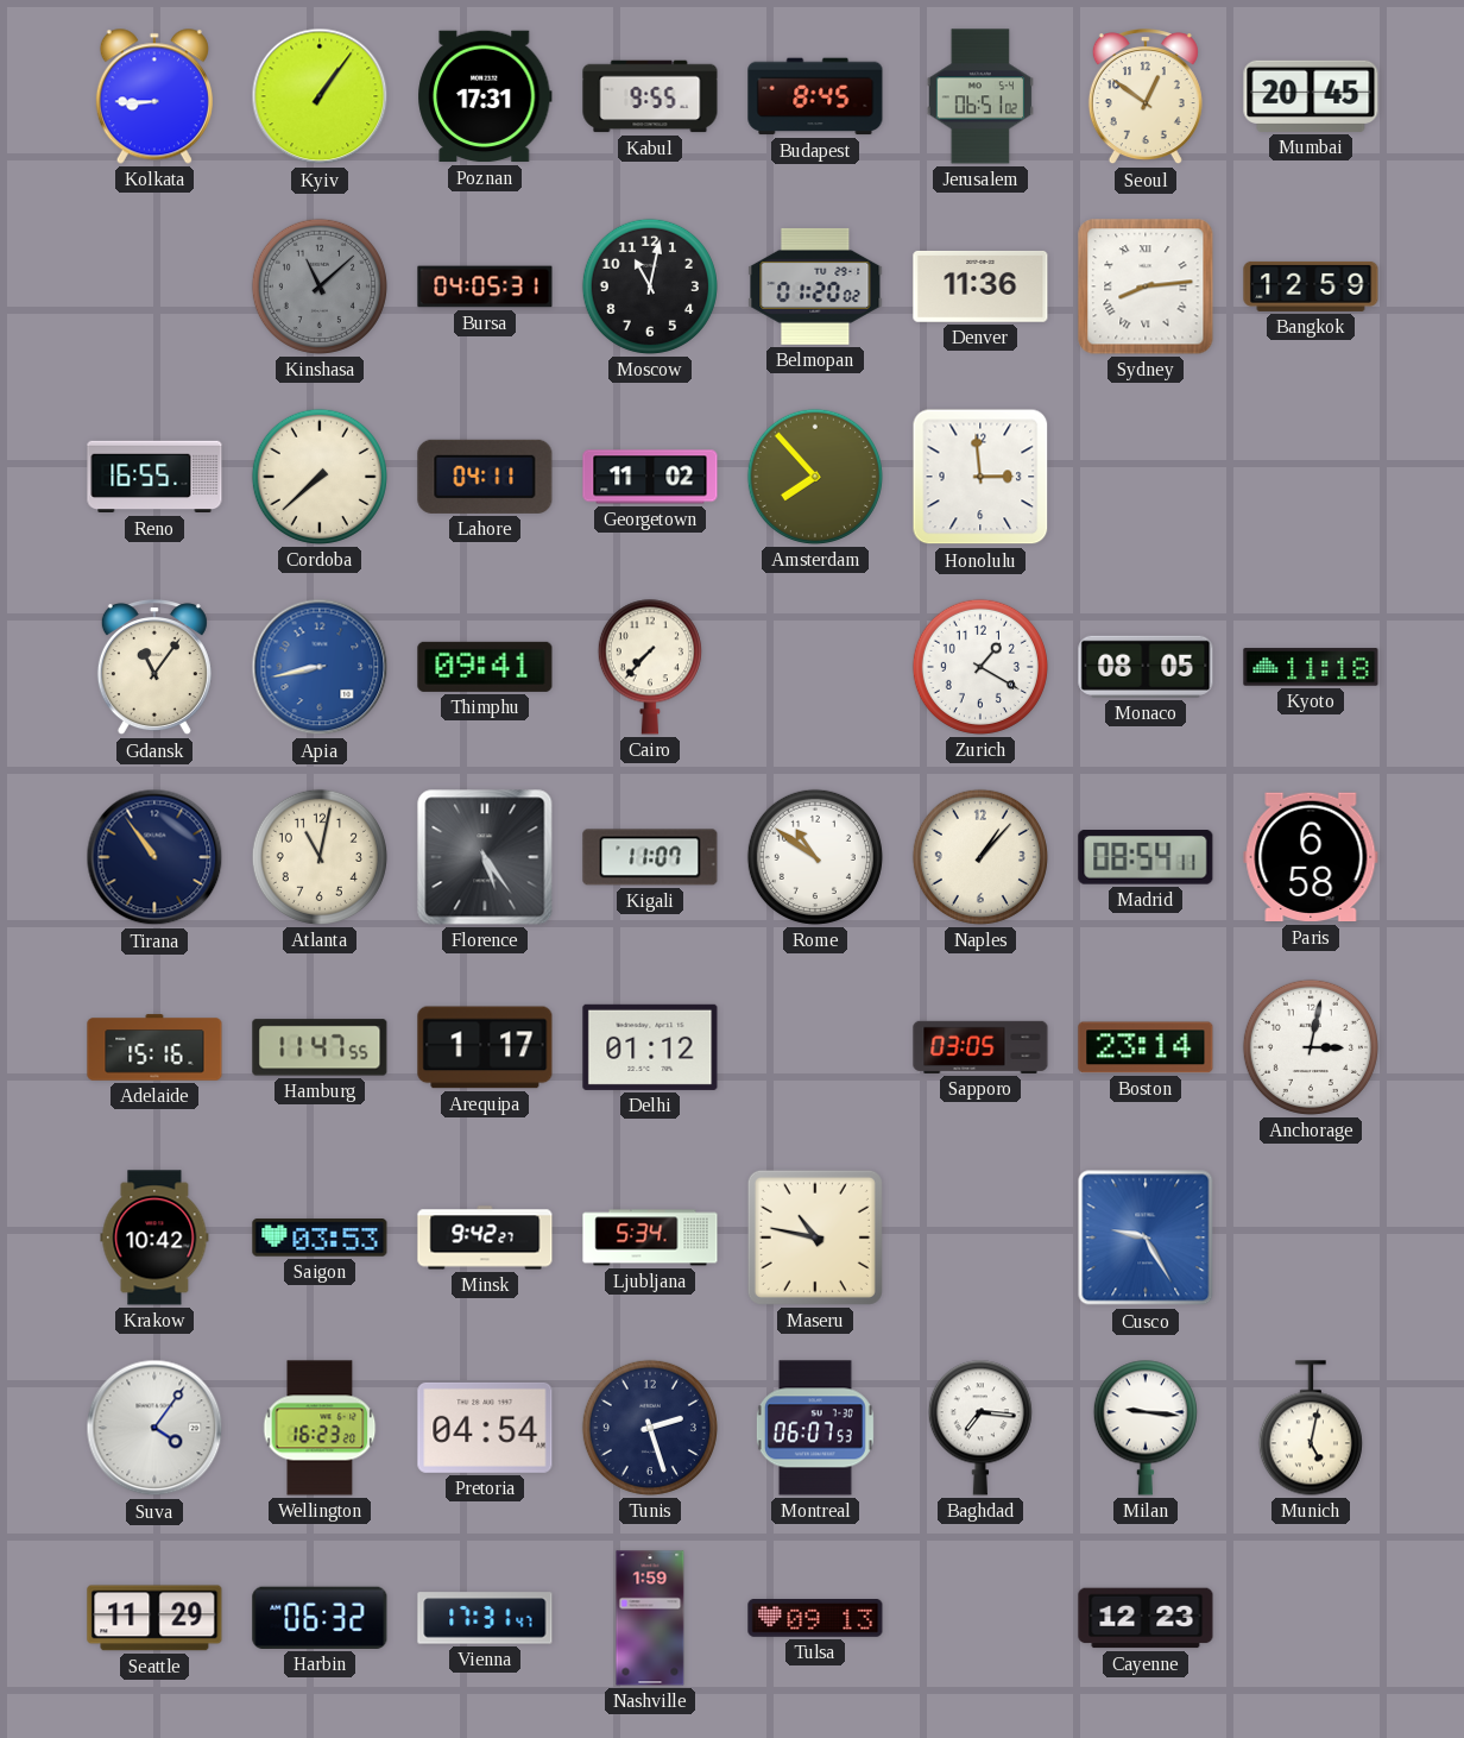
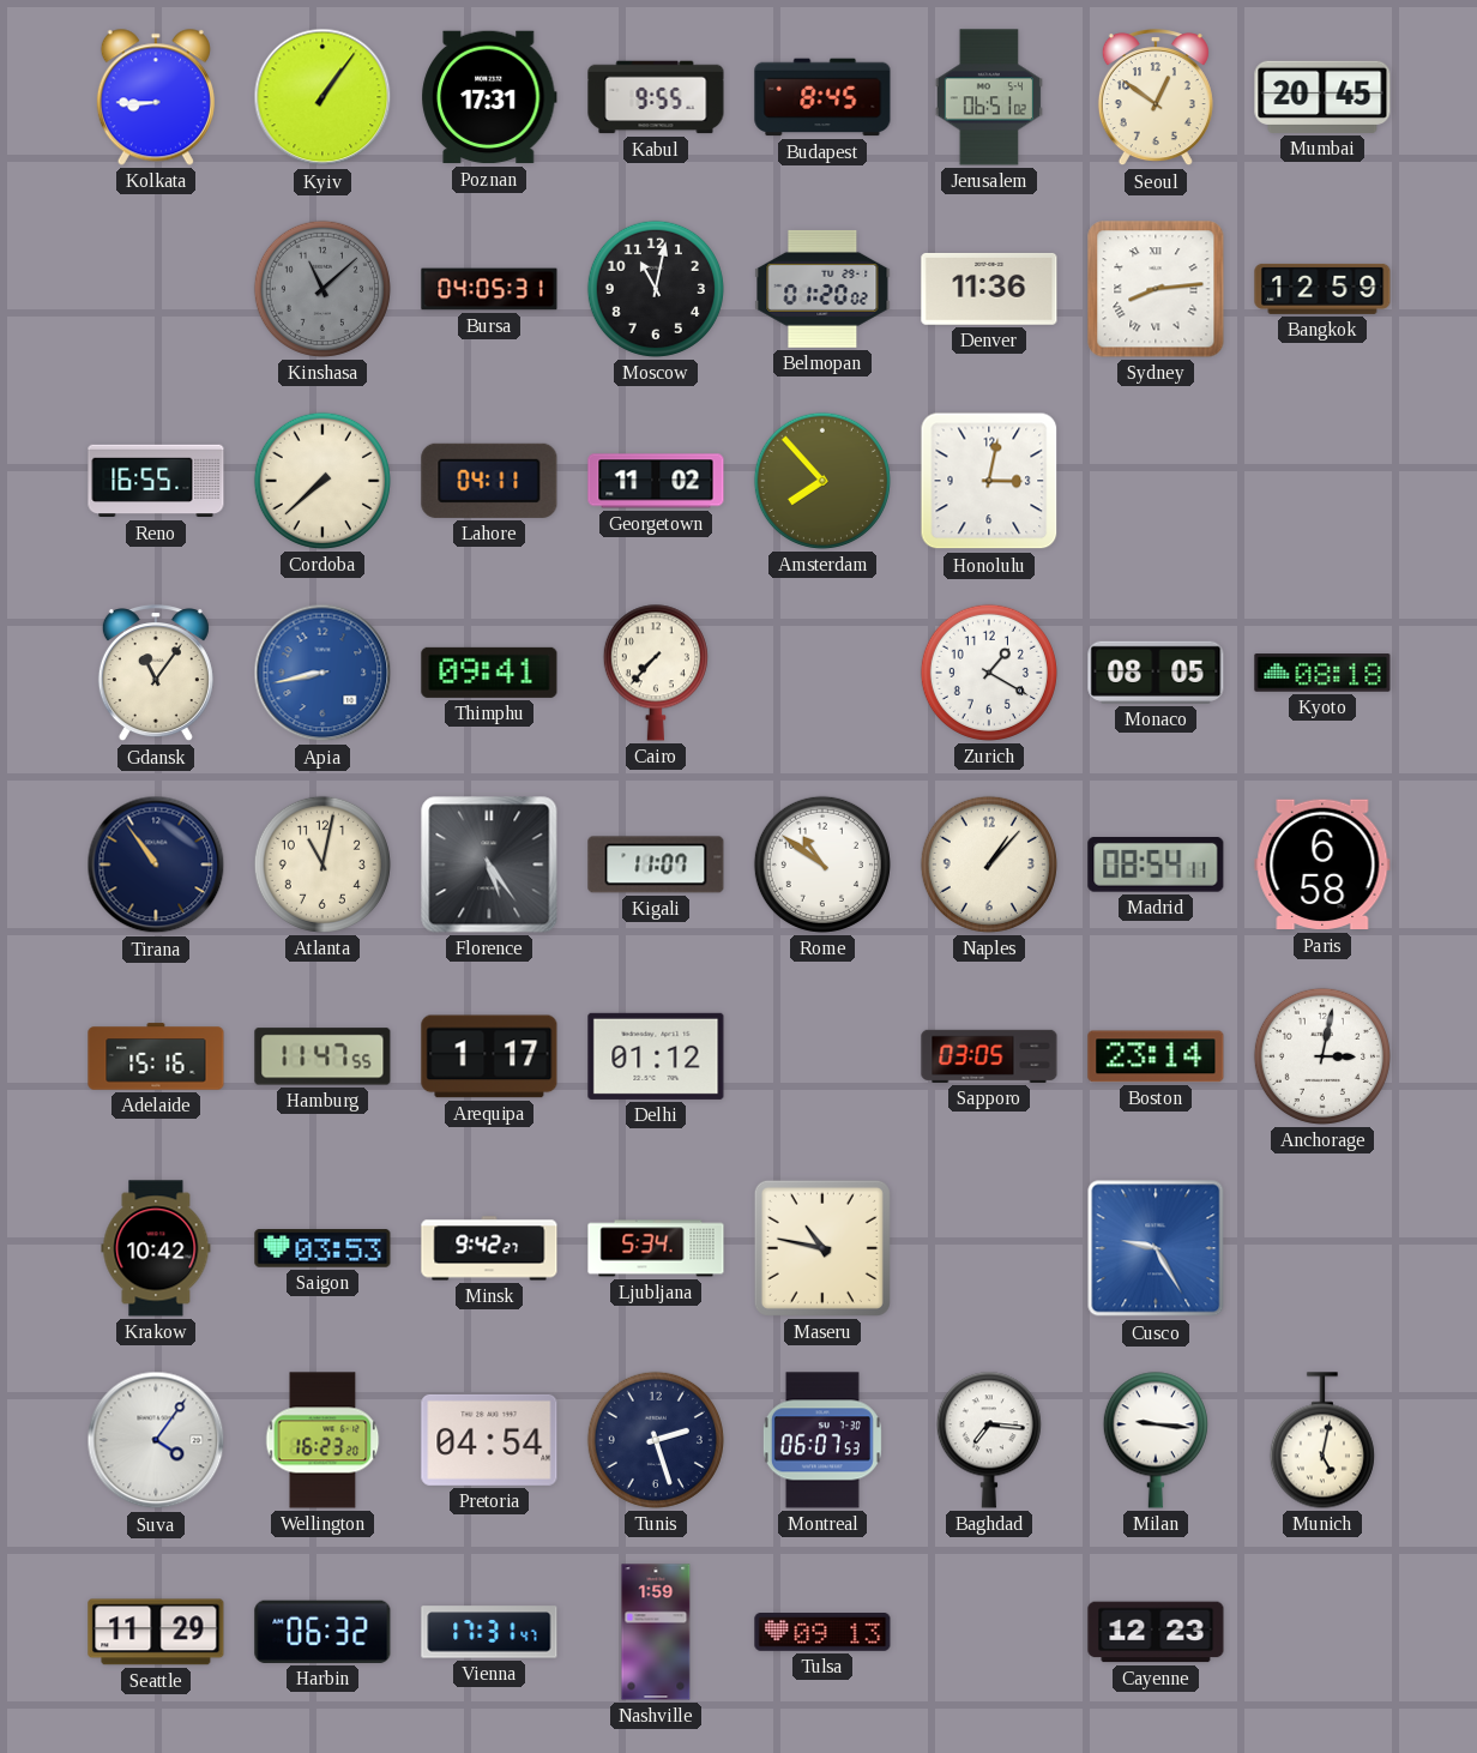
Honolulu: 2:59 -> 3:02
Kyoto: 11:18 -> 08:18
